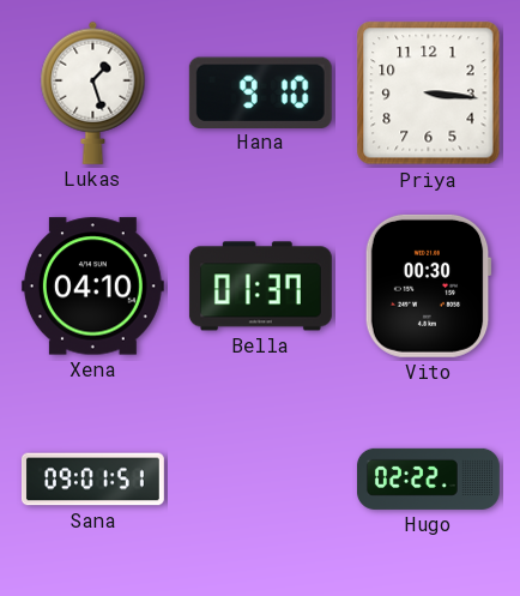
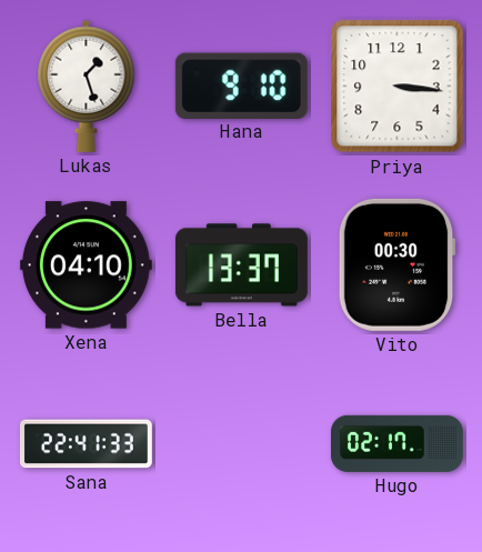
Bella: 01:37 -> 13:37
Sana: 09:01 -> 22:41
Hugo: 02:22 -> 02:17
